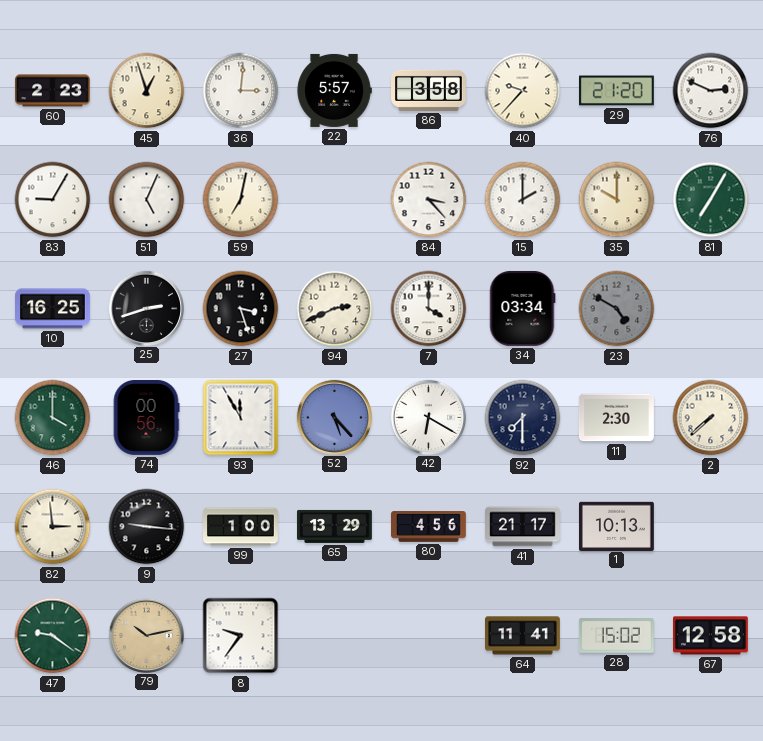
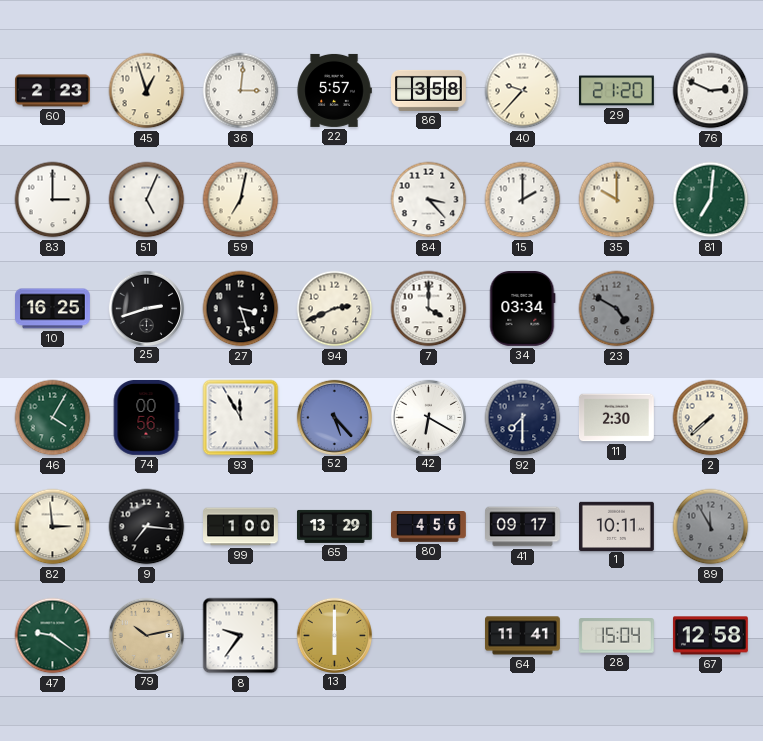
83: 9:05 -> 3:00
81: 7:05 -> 7:01
46: 4:00 -> 4:05
9: 9:16 -> 7:16
41: 21:17 -> 09:17
1: 10:13 -> 10:11
89: none -> 11:55
13: none -> 6:00
28: 15:02 -> 15:04
